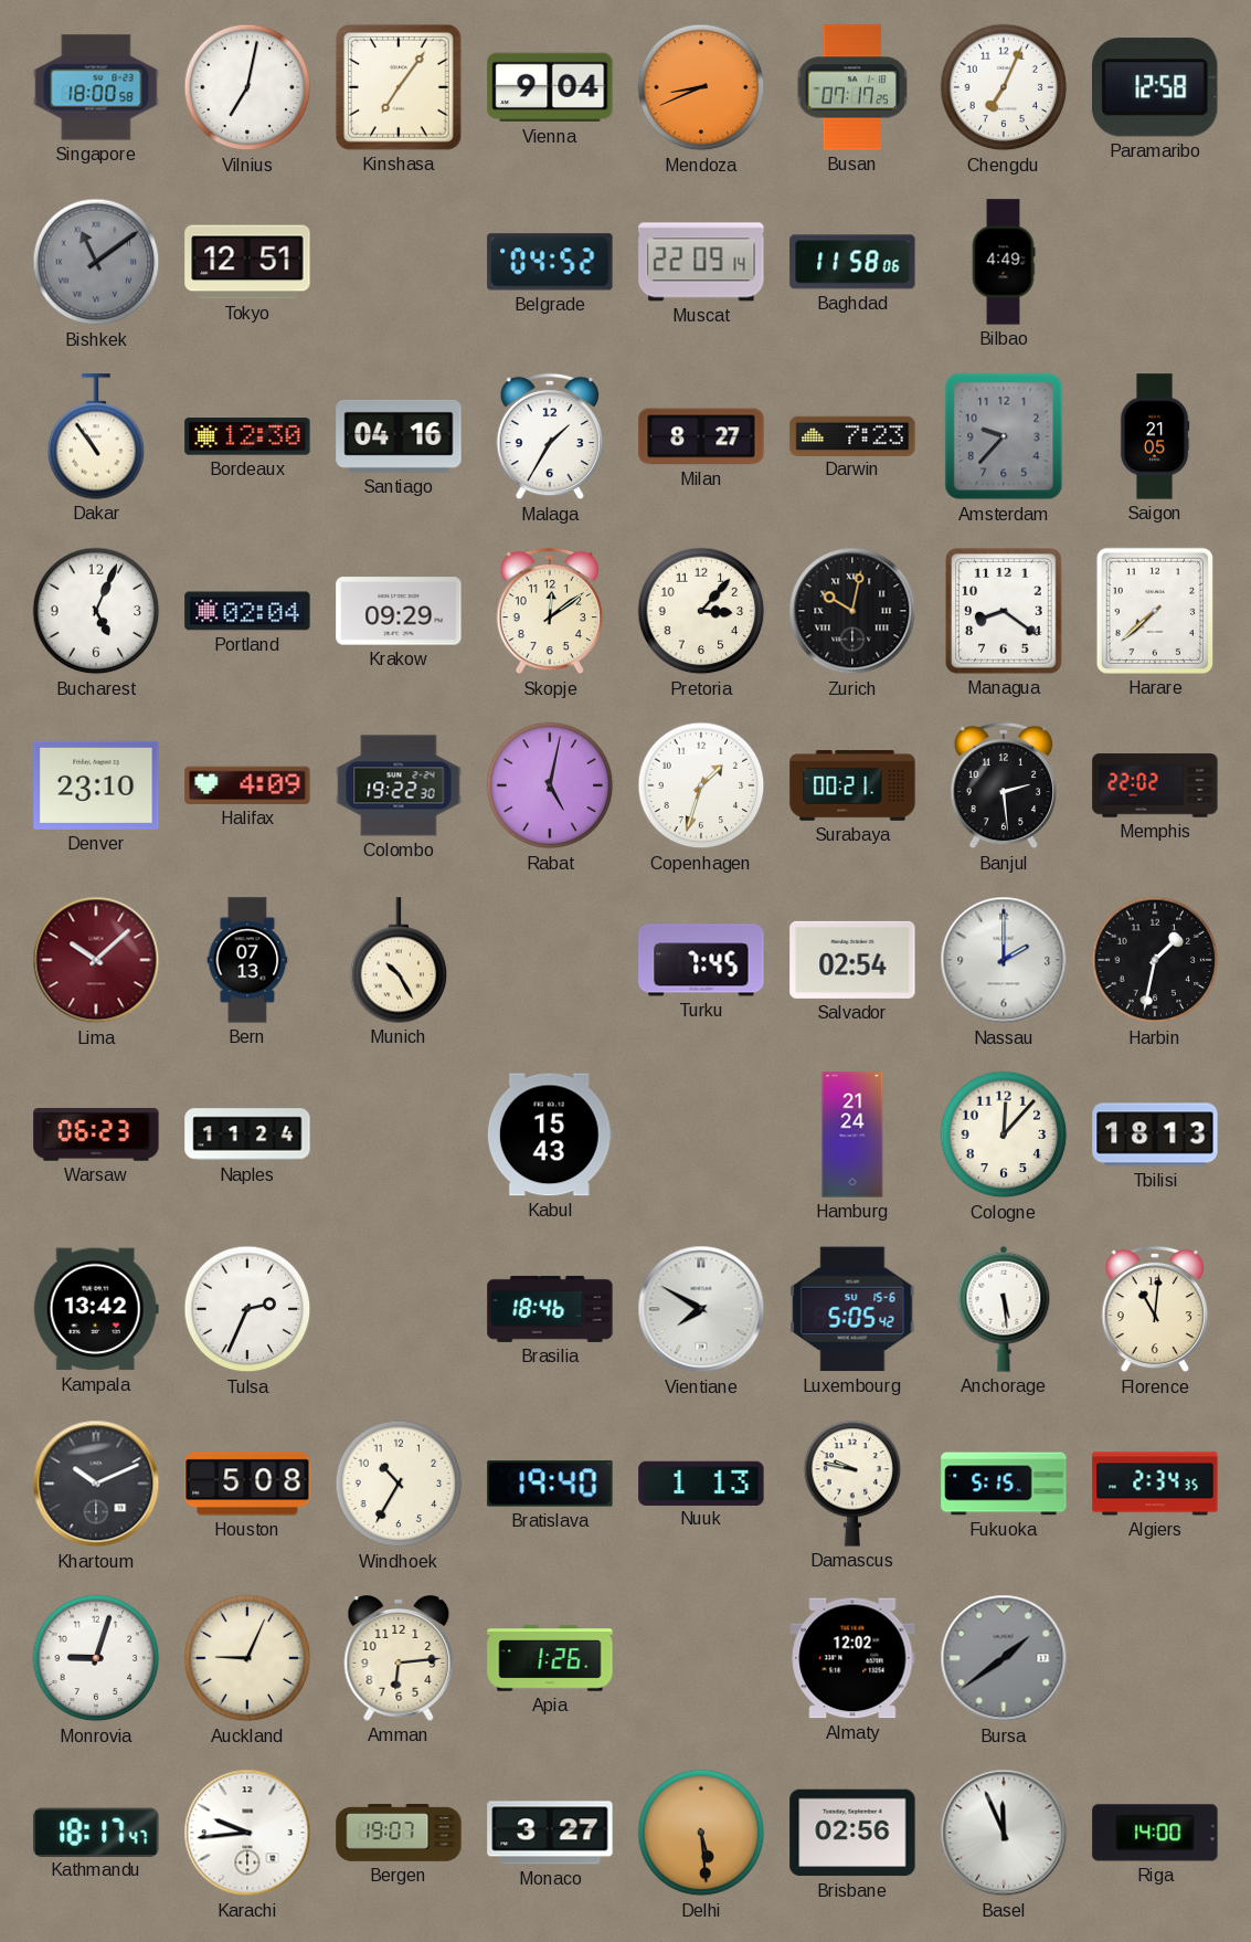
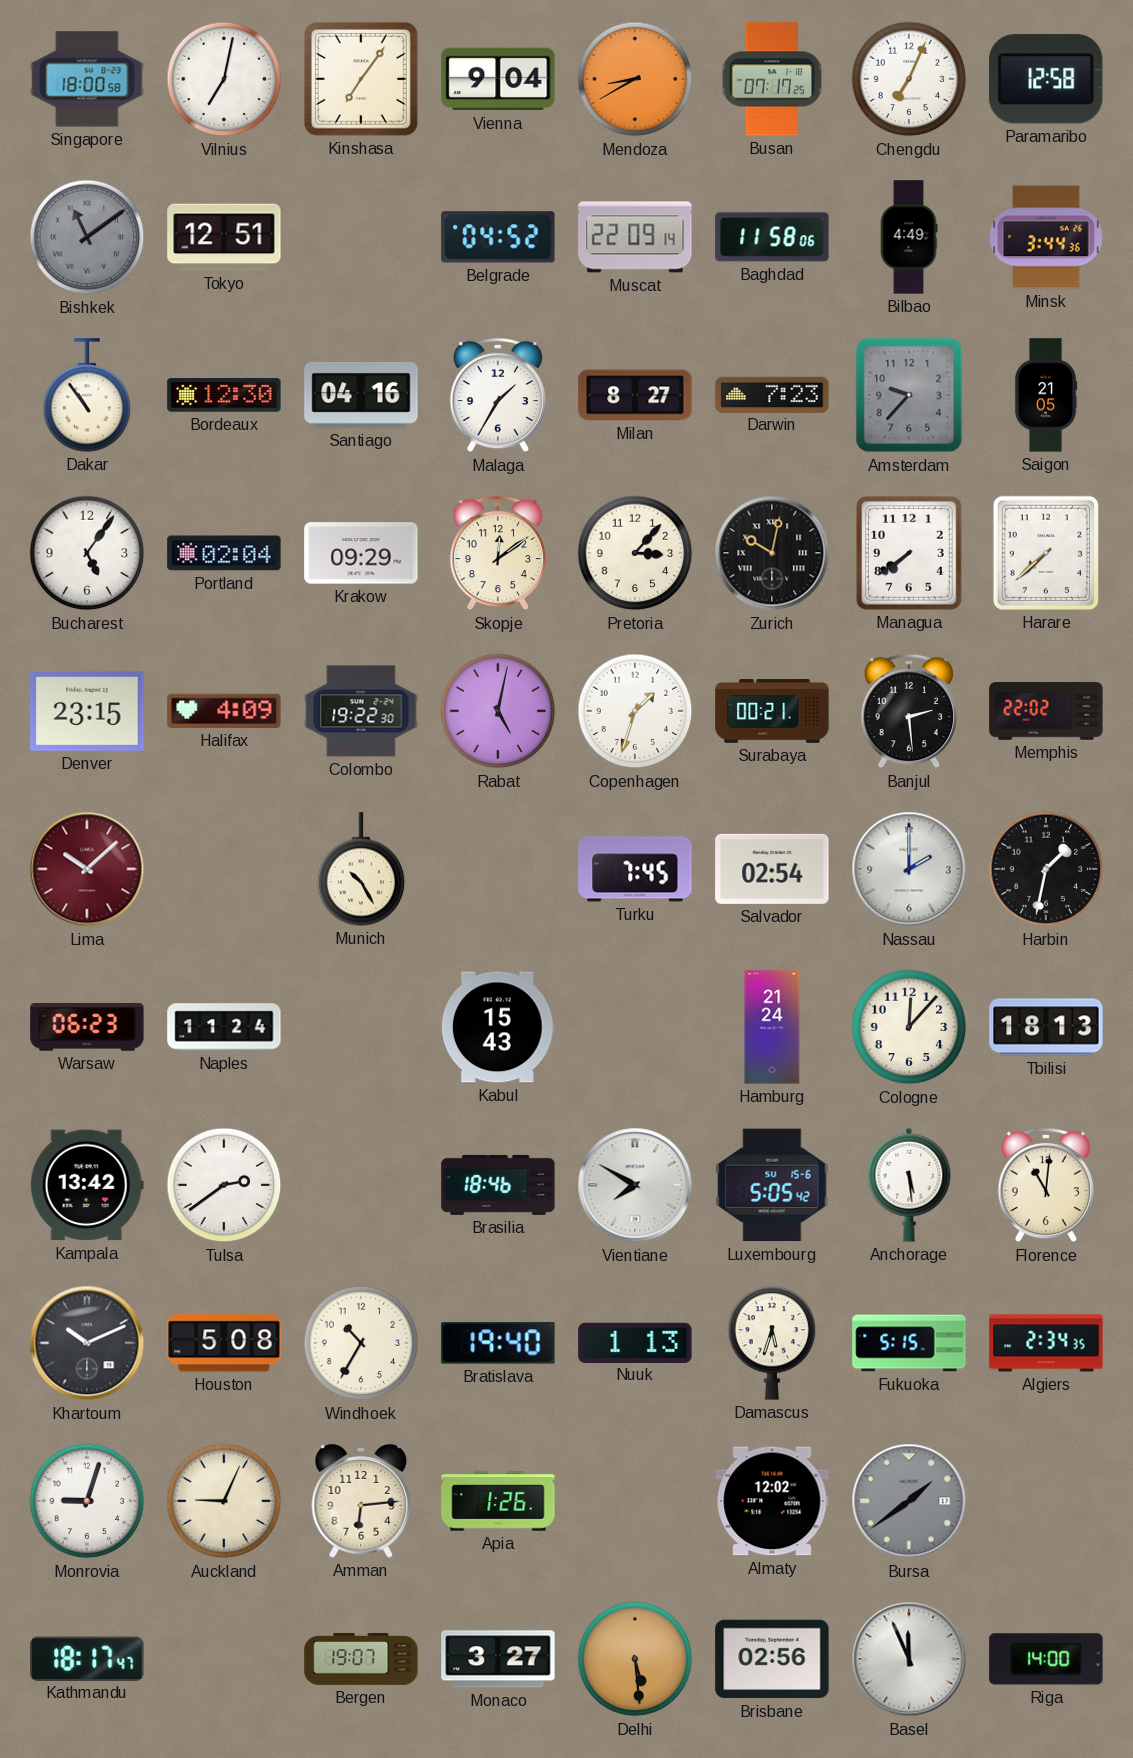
Mendoza: 8:41 -> 8:40
Minsk: none -> 3:44
Bucharest: 5:04 -> 5:06
Managua: 8:21 -> 7:39
Denver: 23:10 -> 23:15
Bern: 07:13 -> none
Tulsa: 2:34 -> 2:39
Damascus: 9:47 -> 5:33
Karachi: 9:44 -> none
